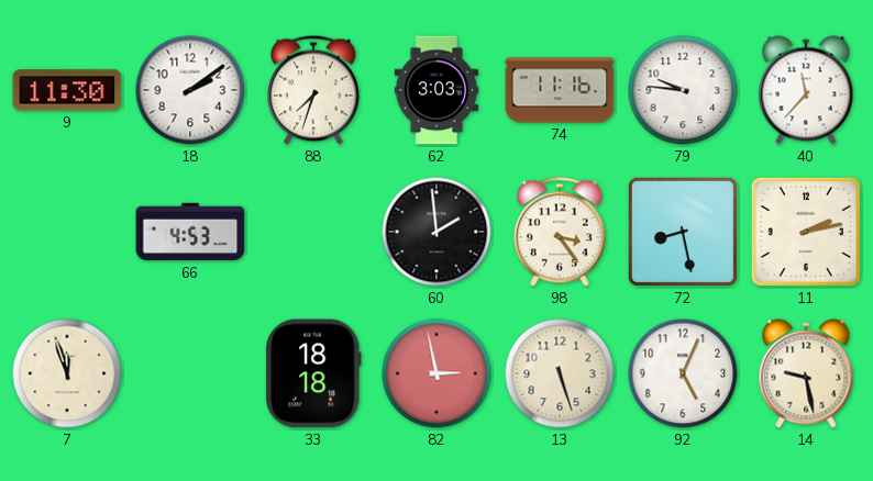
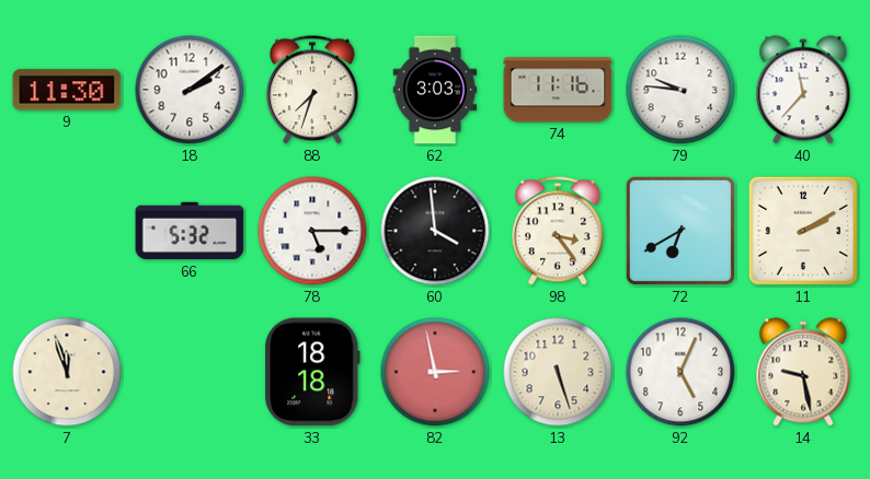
66: 4:53 -> 5:32
78: none -> 5:15
60: 1:59 -> 3:59
72: 8:28 -> 6:40
11: 2:13 -> 2:10
